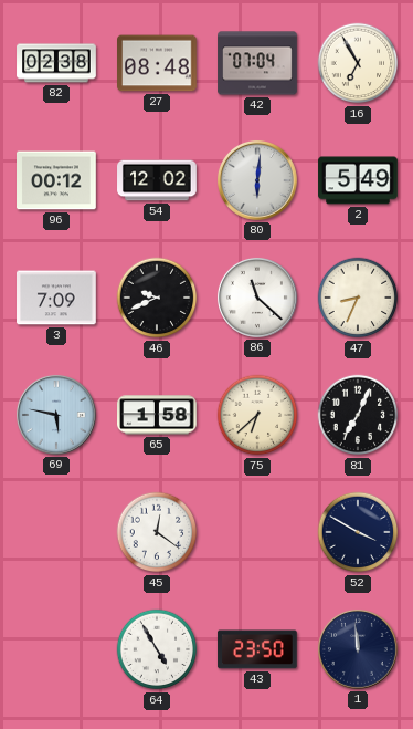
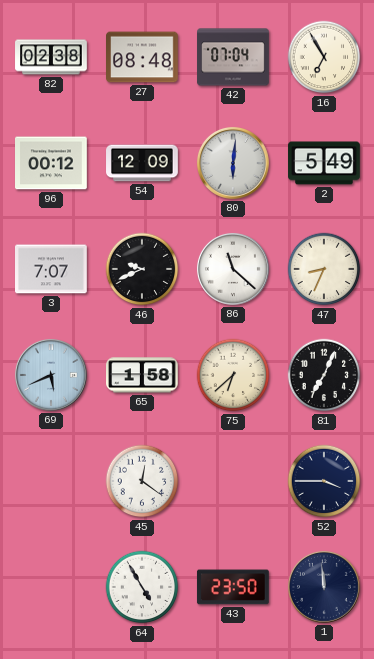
54: 12:02 -> 12:09
3: 7:09 -> 7:07
69: 5:47 -> 5:41
52: 3:50 -> 3:45
